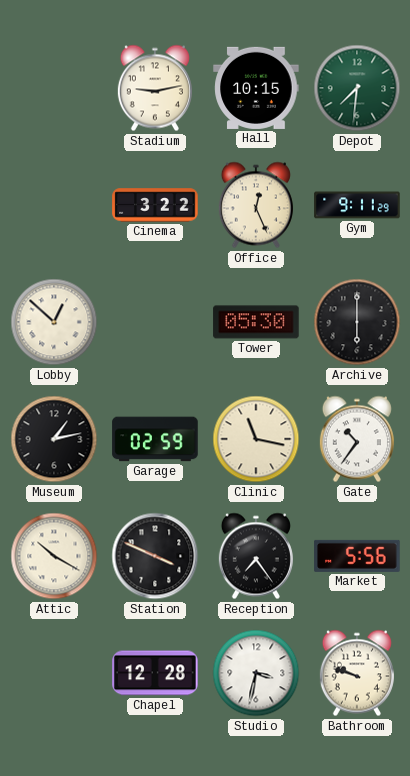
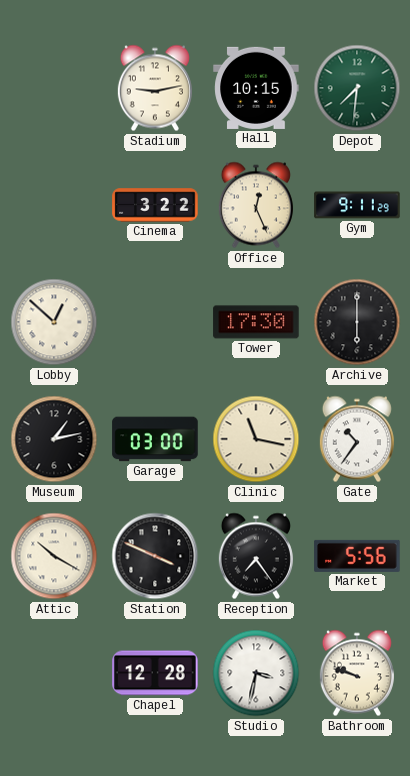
Tower: 05:30 -> 17:30
Garage: 02:59 -> 03:00
